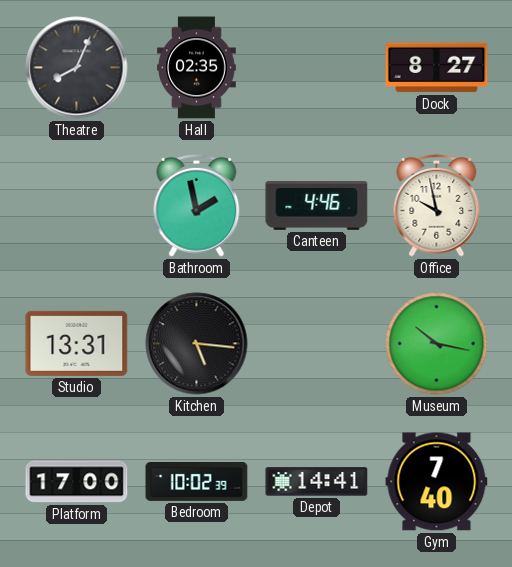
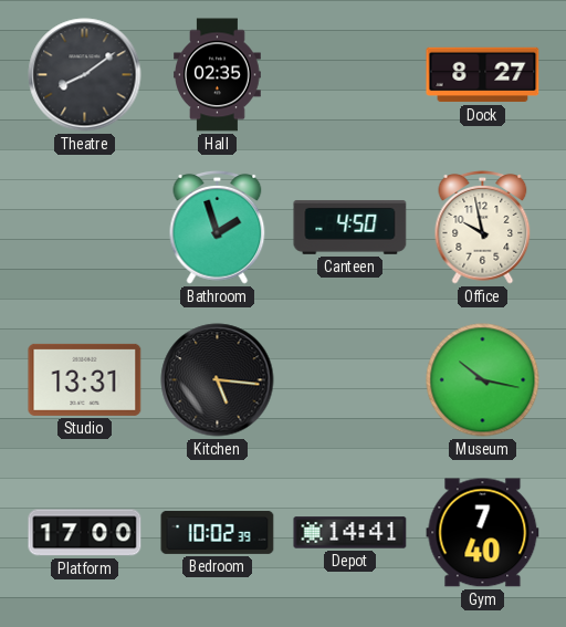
Theatre: 8:04 -> 8:09
Bathroom: 1:58 -> 1:57
Canteen: 4:46 -> 4:50
